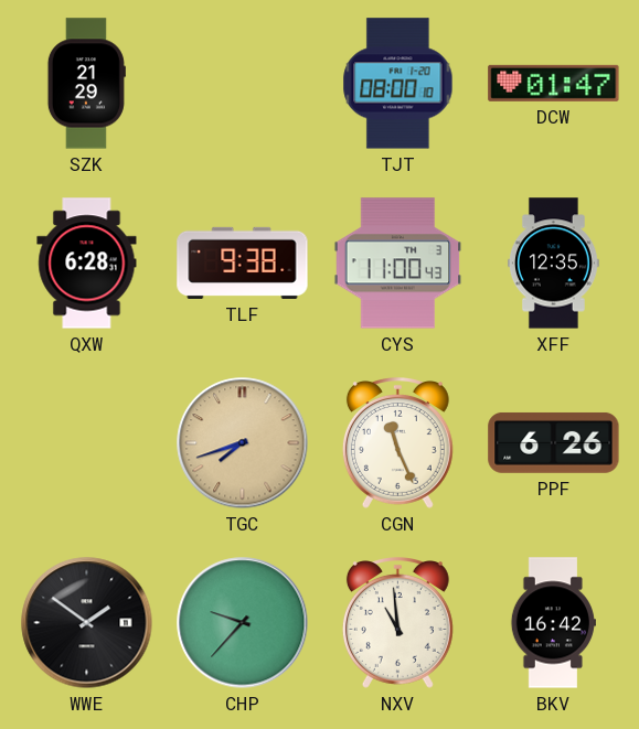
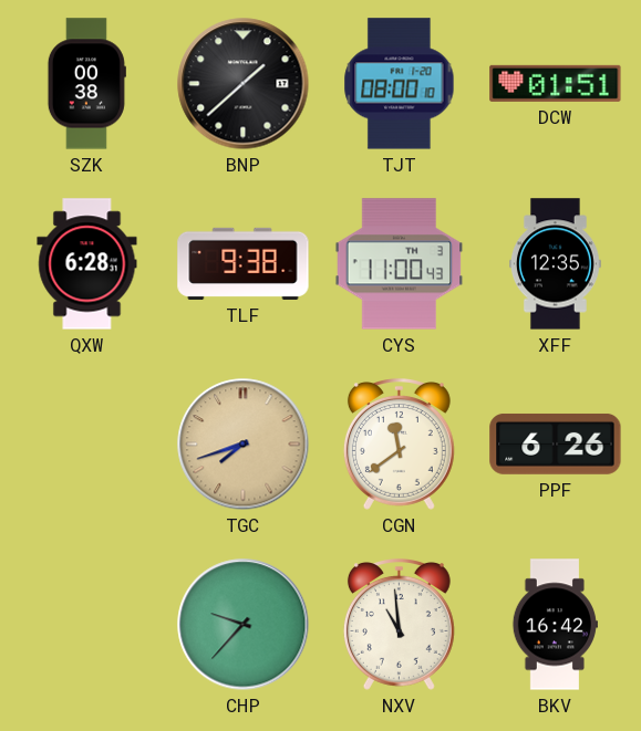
SZK: 21:29 -> 00:38
BNP: none -> 1:38
DCW: 01:47 -> 01:51
CGN: 11:26 -> 11:39
WWE: 1:51 -> none
